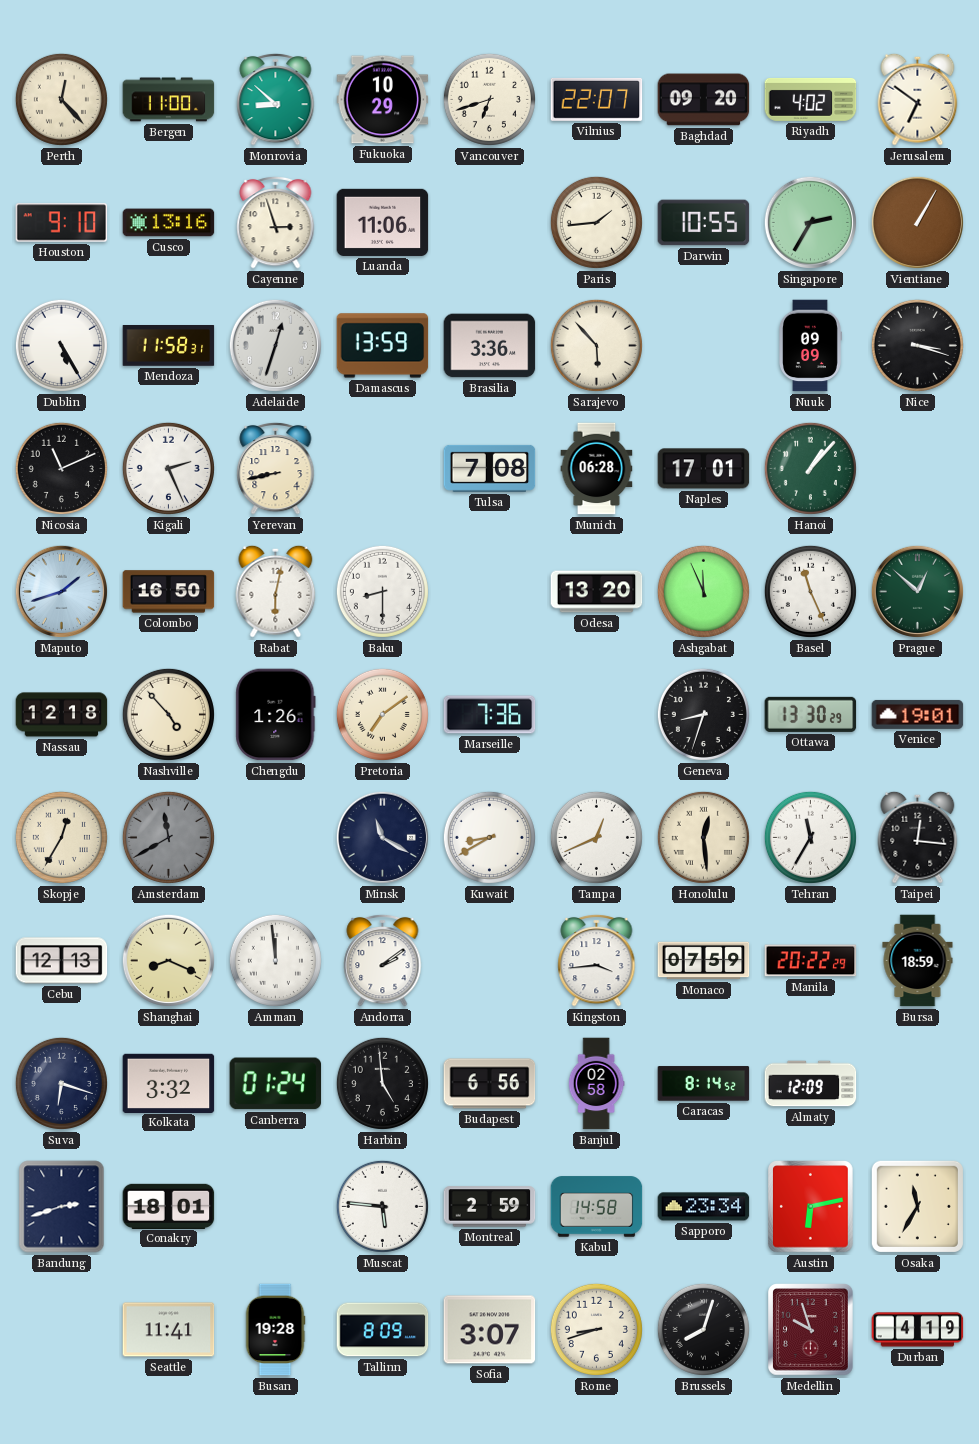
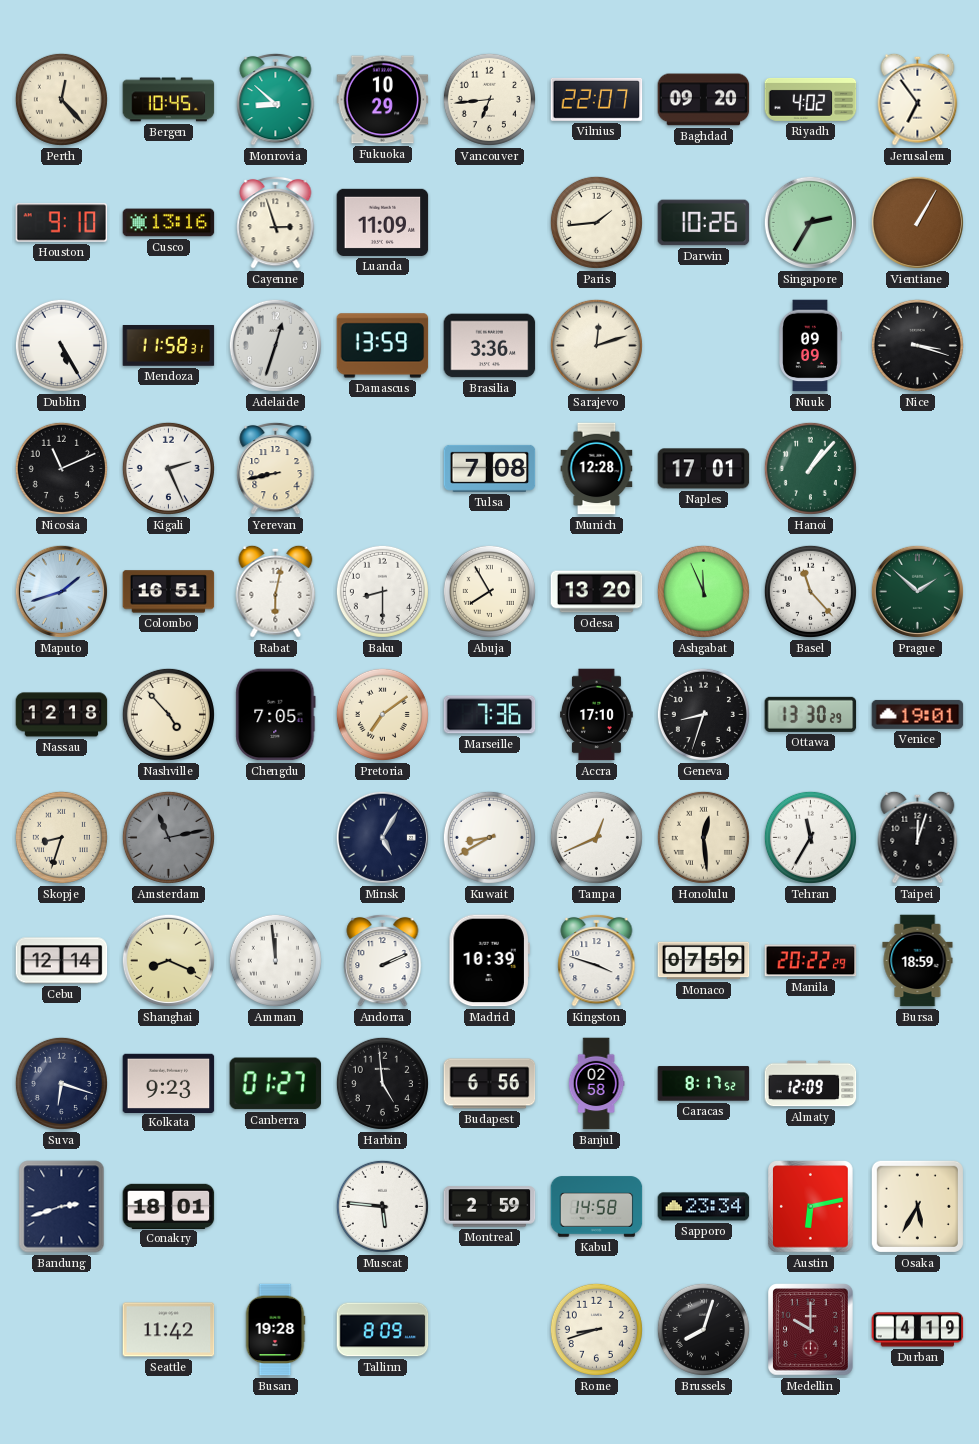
Bergen: 11:00 -> 10:45
Vancouver: 6:42 -> 6:44
Jerusalem: 6:51 -> 6:54
Luanda: 11:06 -> 11:09
Darwin: 10:55 -> 10:26
Sarajevo: 5:53 -> 12:12
Munich: 06:28 -> 12:28
Colombo: 16:50 -> 16:51
Abuja: none -> 7:55
Basel: 11:26 -> 11:23
Prague: 12:52 -> 1:52
Chengdu: 1:26 -> 7:05
Accra: none -> 17:10
Skopje: 12:35 -> 8:33
Amsterdam: 11:40 -> 11:13
Minsk: 11:20 -> 5:05
Taipei: 12:16 -> 12:03
Cebu: 12:13 -> 12:14
Andorra: 2:09 -> 2:11
Madrid: none -> 10:39
Kingston: 3:44 -> 3:48
Kolkata: 3:32 -> 9:23
Canberra: 01:24 -> 01:27
Caracas: 8:14 -> 8:17
Osaka: 11:35 -> 5:35
Seattle: 11:41 -> 11:42
Sofia: 3:07 -> none
Medellin: 9:57 -> 10:00
